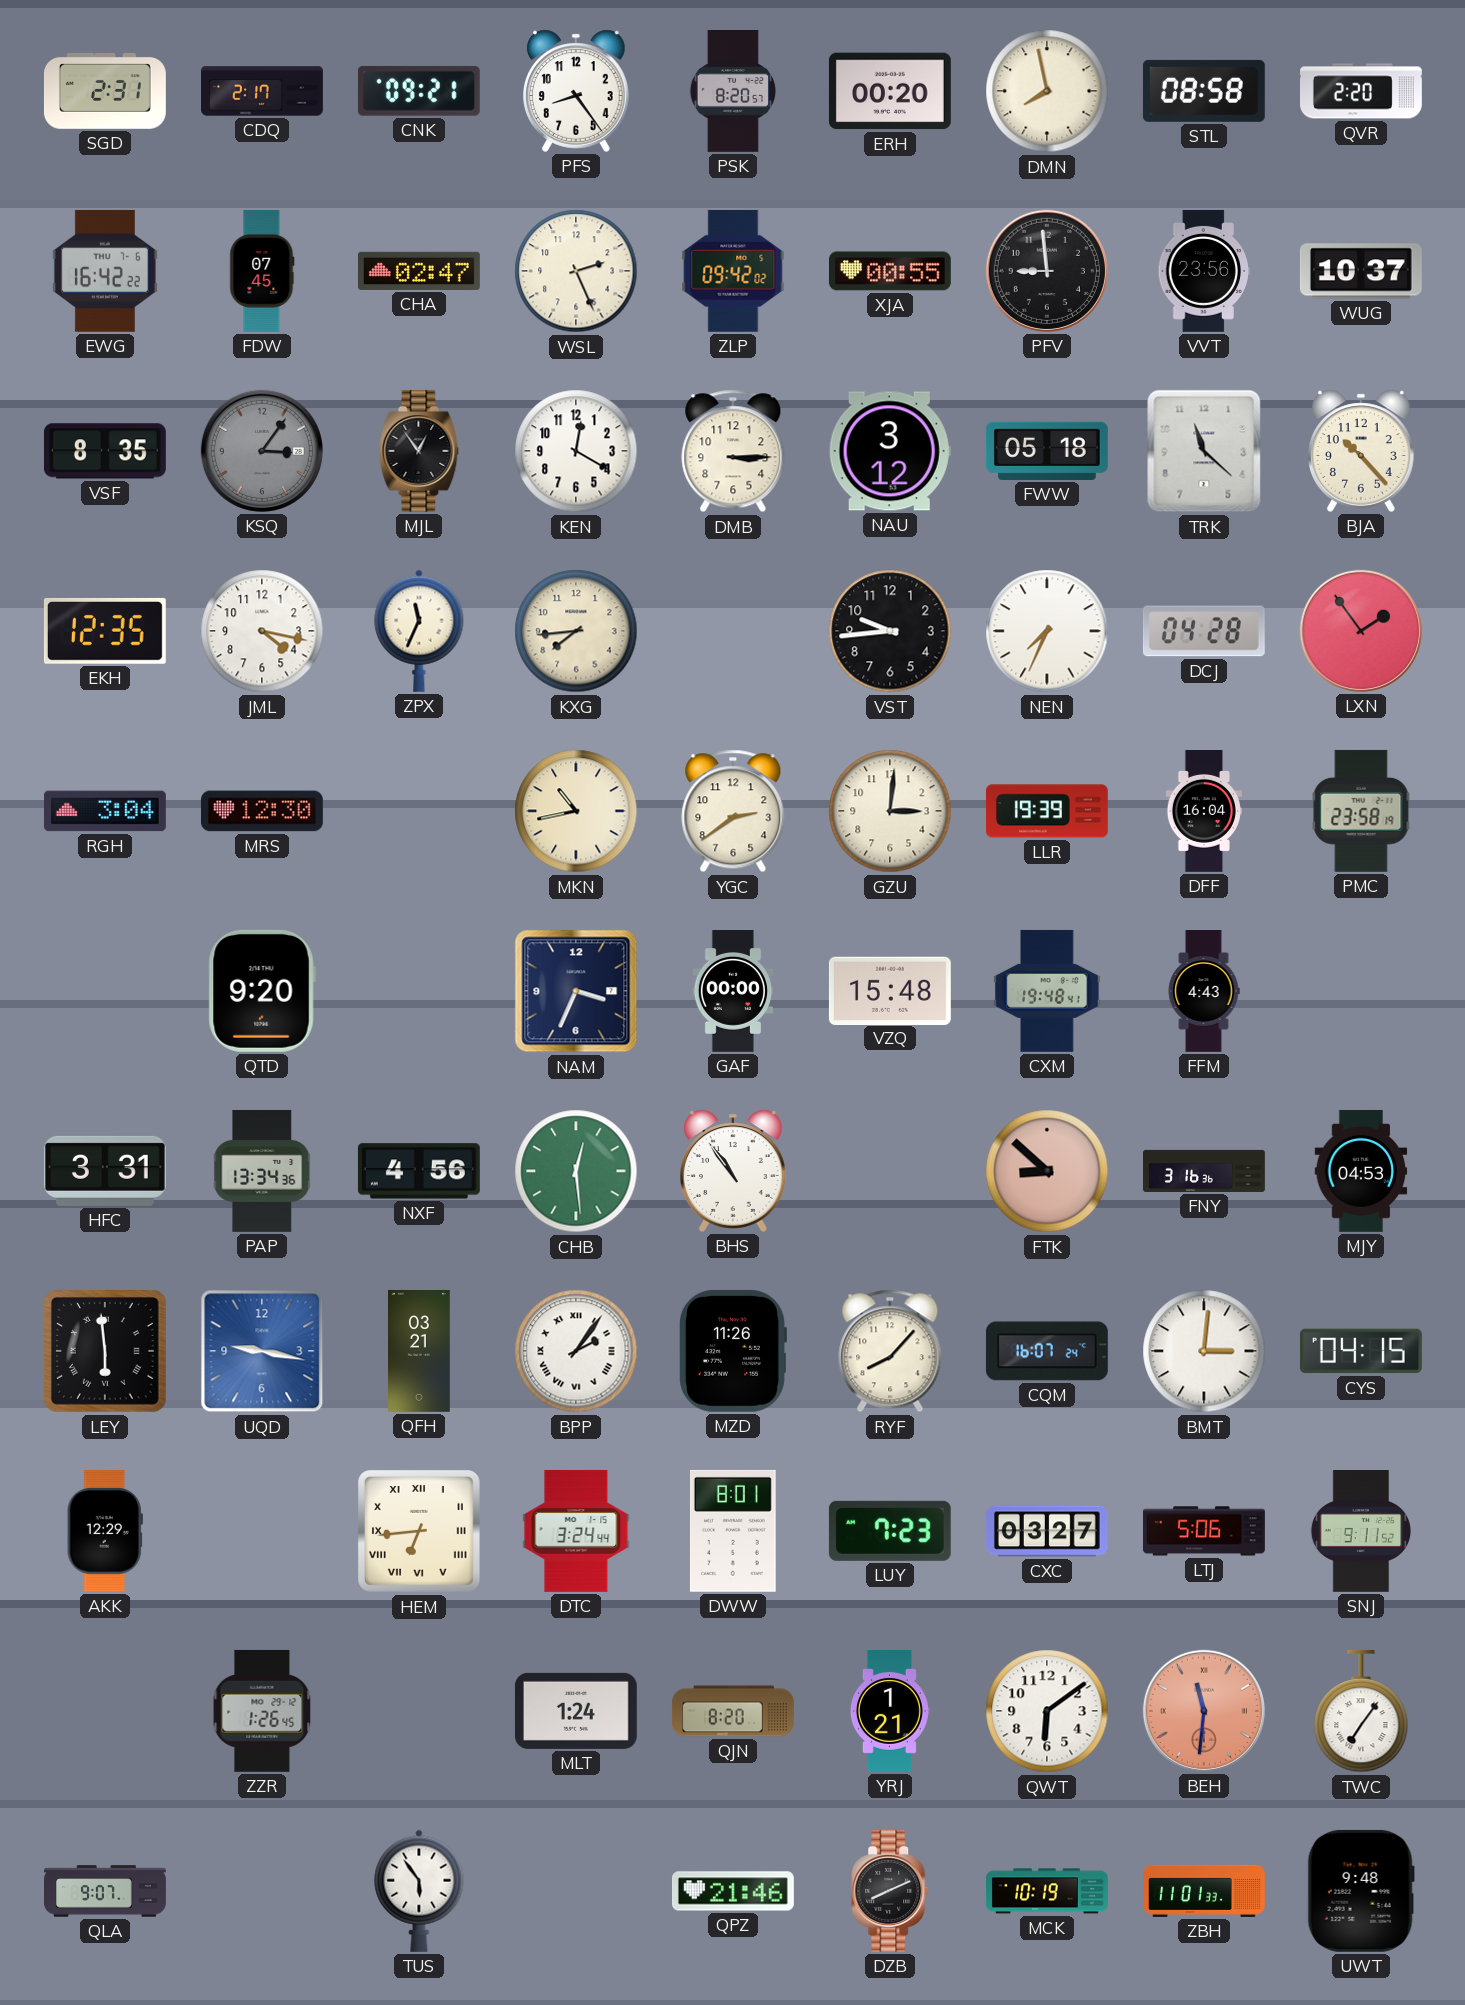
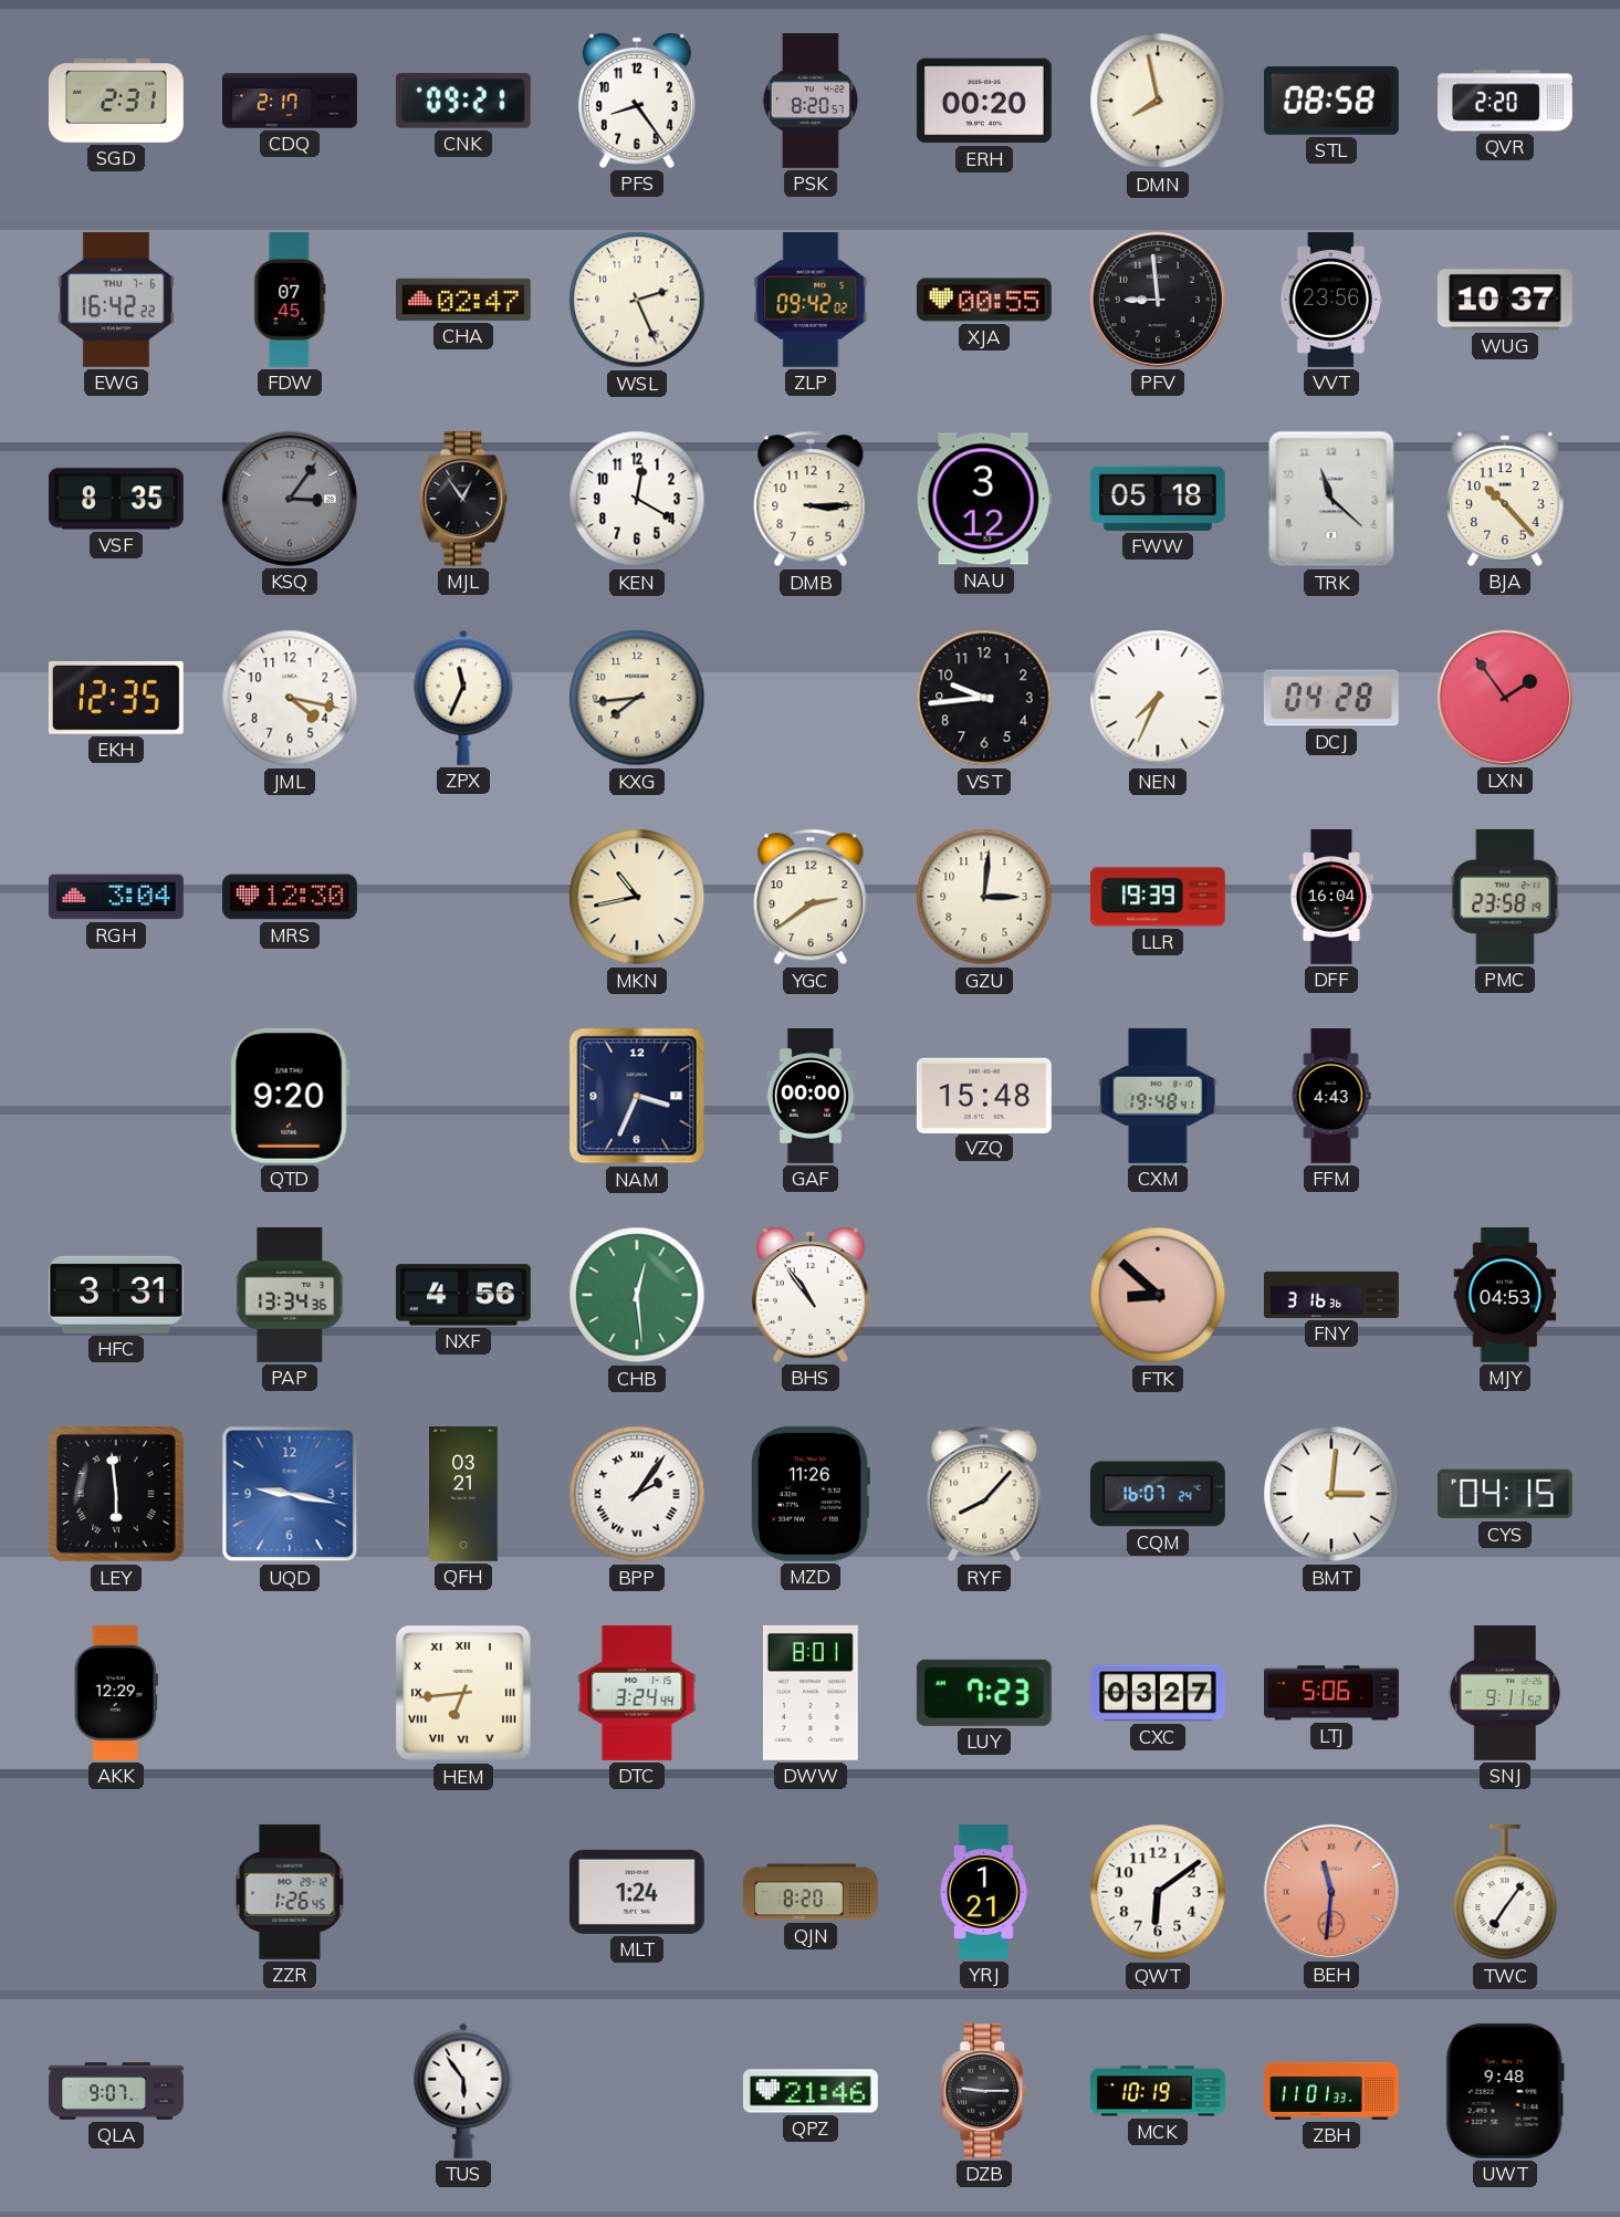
DZB: 8:11 -> 9:15
